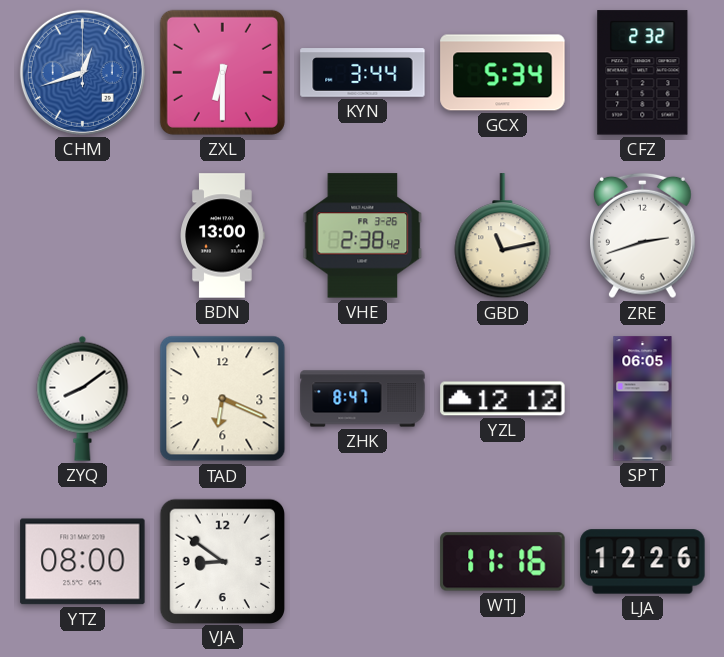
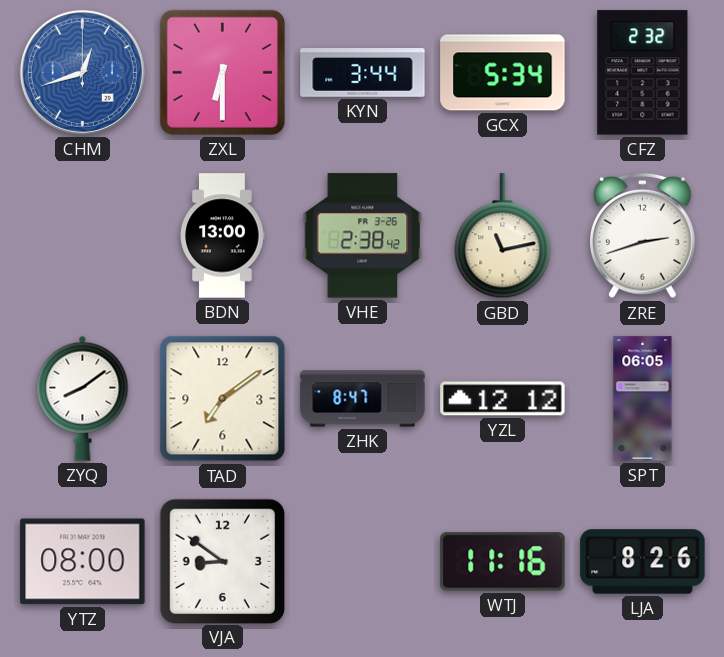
TAD: 6:19 -> 7:09
LJA: 12:26 -> 8:26
